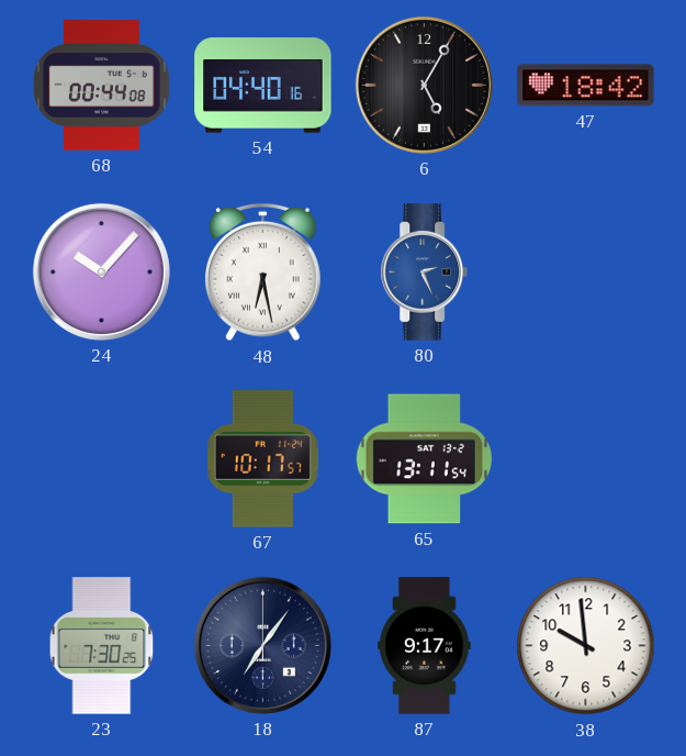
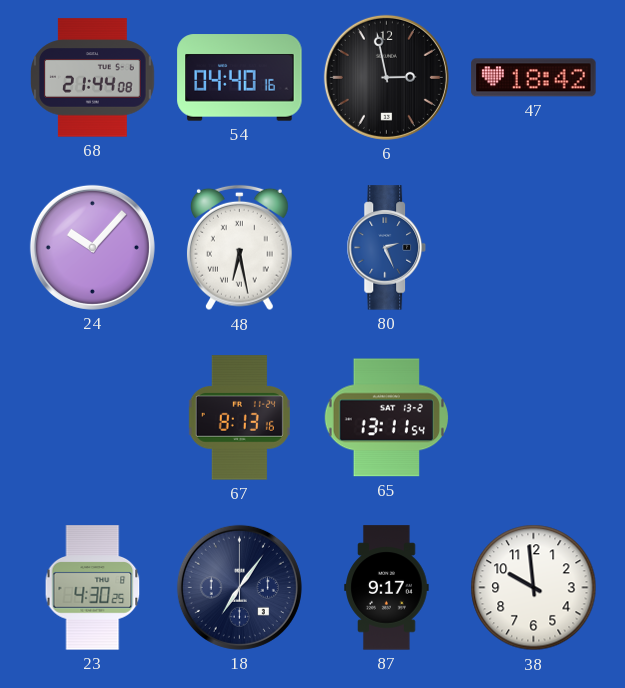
68: 00:44 -> 21:44
6: 5:05 -> 2:58
67: 10:17 -> 8:13
23: 7:30 -> 4:30
